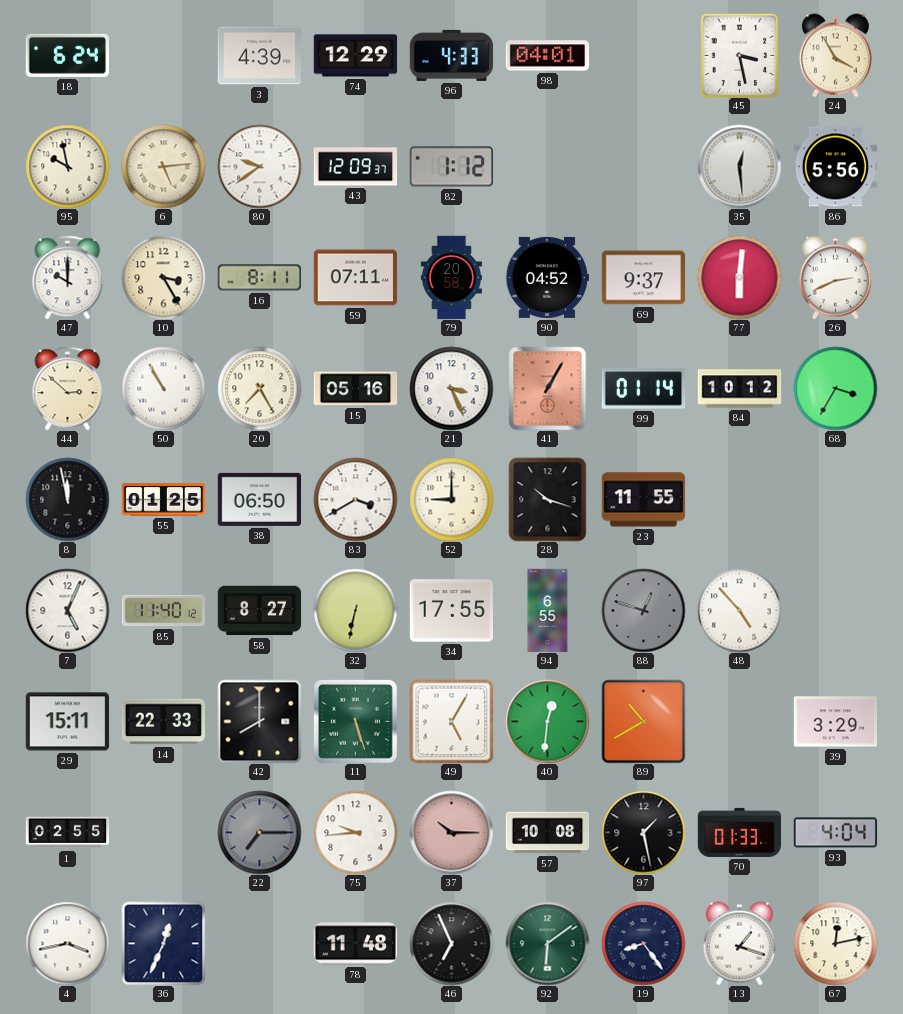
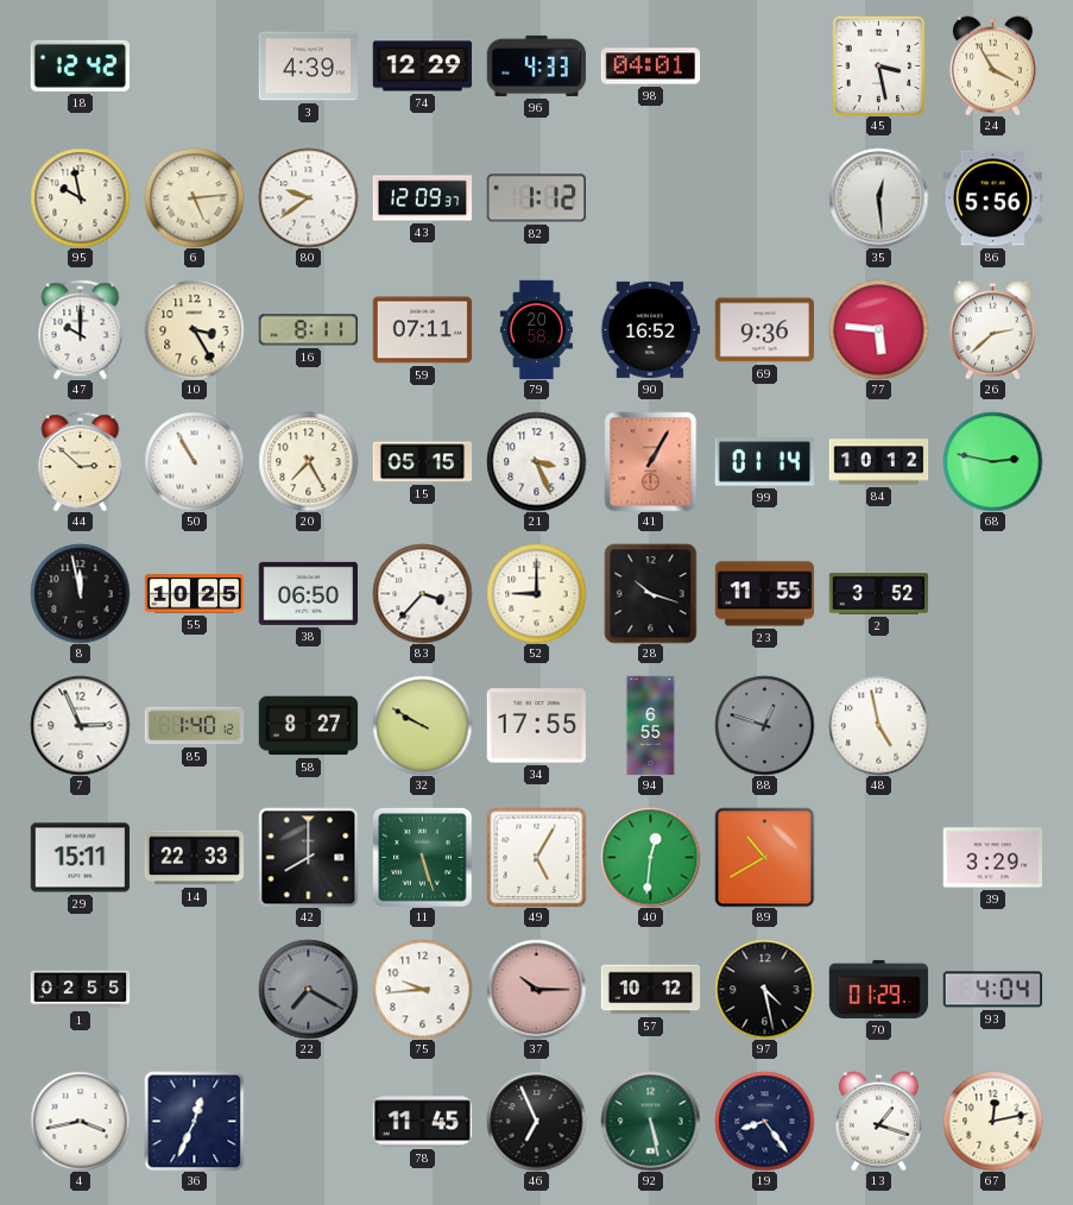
18: 6:24 -> 12:42
90: 04:52 -> 16:52
69: 9:37 -> 9:36
77: 6:01 -> 5:46
26: 2:41 -> 2:38
15: 05:16 -> 05:15
68: 3:35 -> 2:47
55: 01:25 -> 10:25
83: 3:40 -> 3:37
2: none -> 3:52
7: 5:04 -> 2:56
85: 11:40 -> 1:40
32: 6:32 -> 9:50
48: 4:53 -> 4:58
22: 7:15 -> 7:20
57: 10:08 -> 10:12
97: 1:28 -> 4:28
70: 01:33 -> 01:29
78: 11:48 -> 11:45
92: 6:09 -> 5:28
